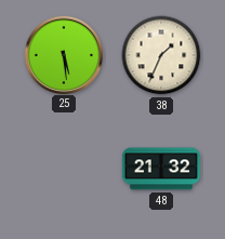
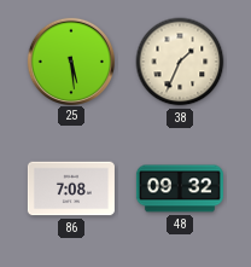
86: none -> 7:08
48: 21:32 -> 09:32
